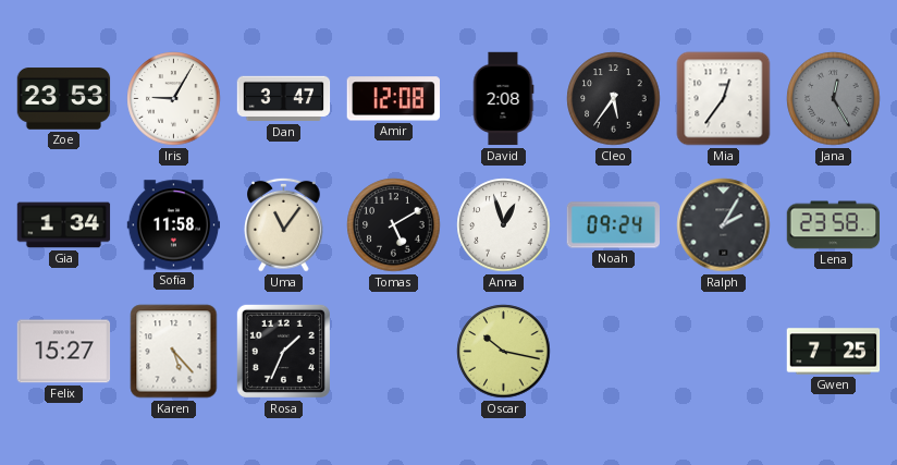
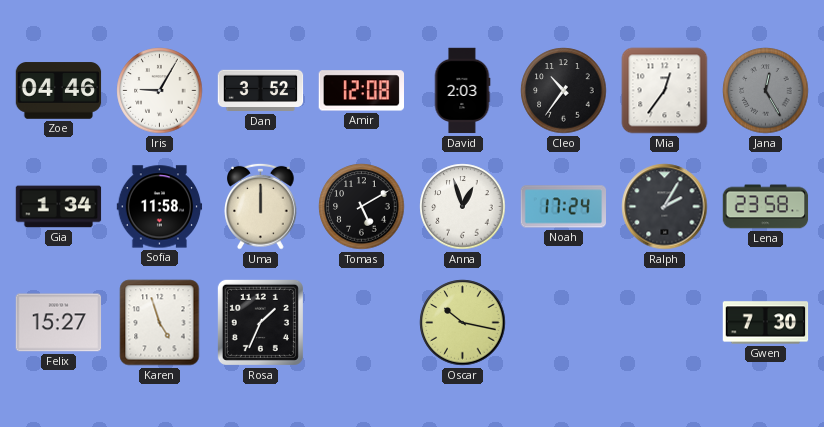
Zoe: 23:53 -> 04:46
Dan: 3:47 -> 3:52
David: 2:08 -> 2:03
Cleo: 5:36 -> 10:36
Uma: 11:06 -> 12:00
Noah: 09:24 -> 17:24
Karen: 5:23 -> 4:57
Gwen: 7:25 -> 7:30
